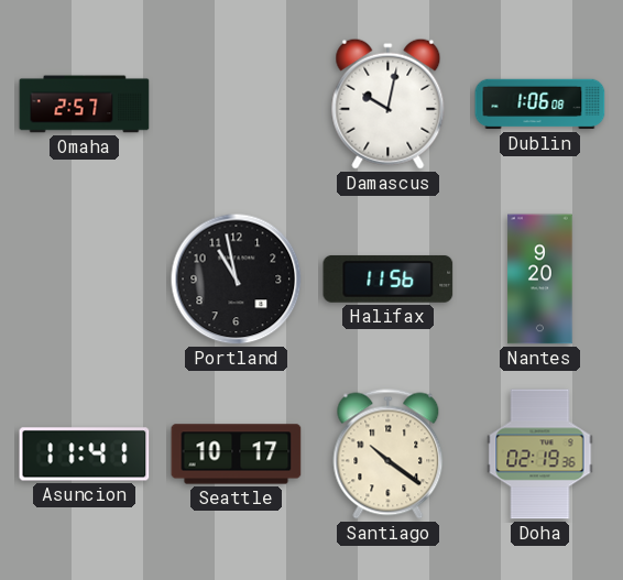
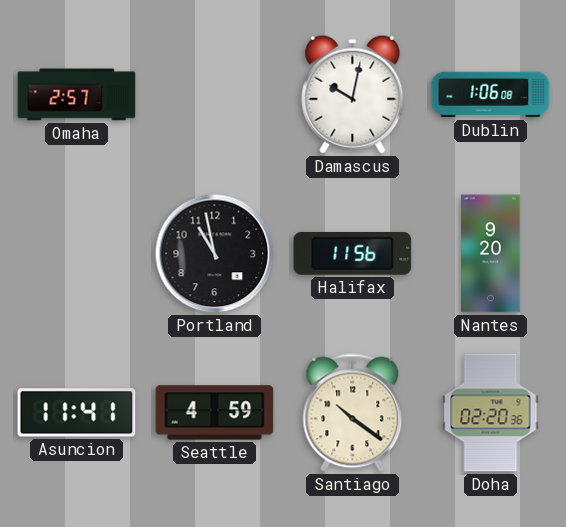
Seattle: 10:17 -> 4:59
Doha: 02:19 -> 02:20
